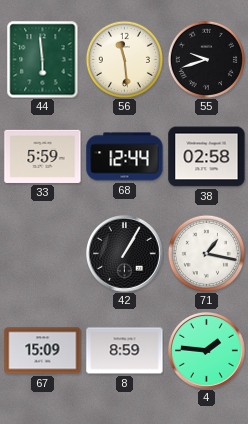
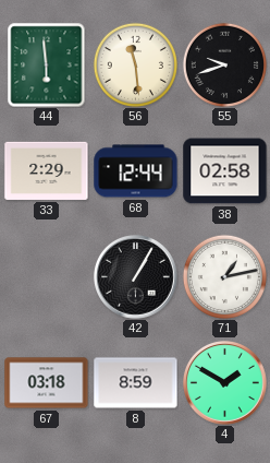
33: 5:59 -> 2:29
71: 1:17 -> 1:13
67: 15:09 -> 03:18
4: 1:46 -> 1:50
